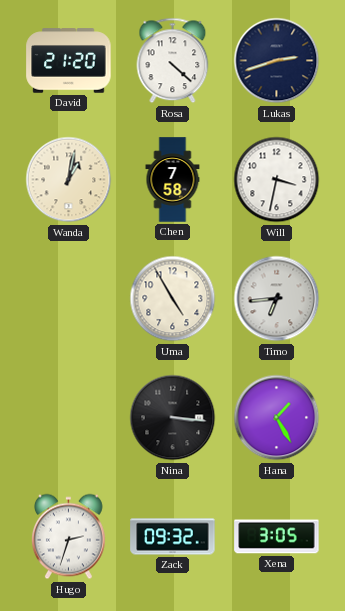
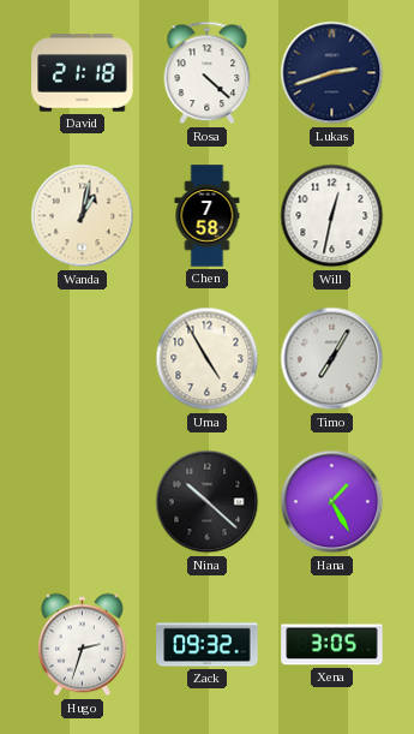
David: 21:20 -> 21:18
Will: 3:32 -> 12:32
Timo: 6:44 -> 7:05
Nina: 3:16 -> 10:22
